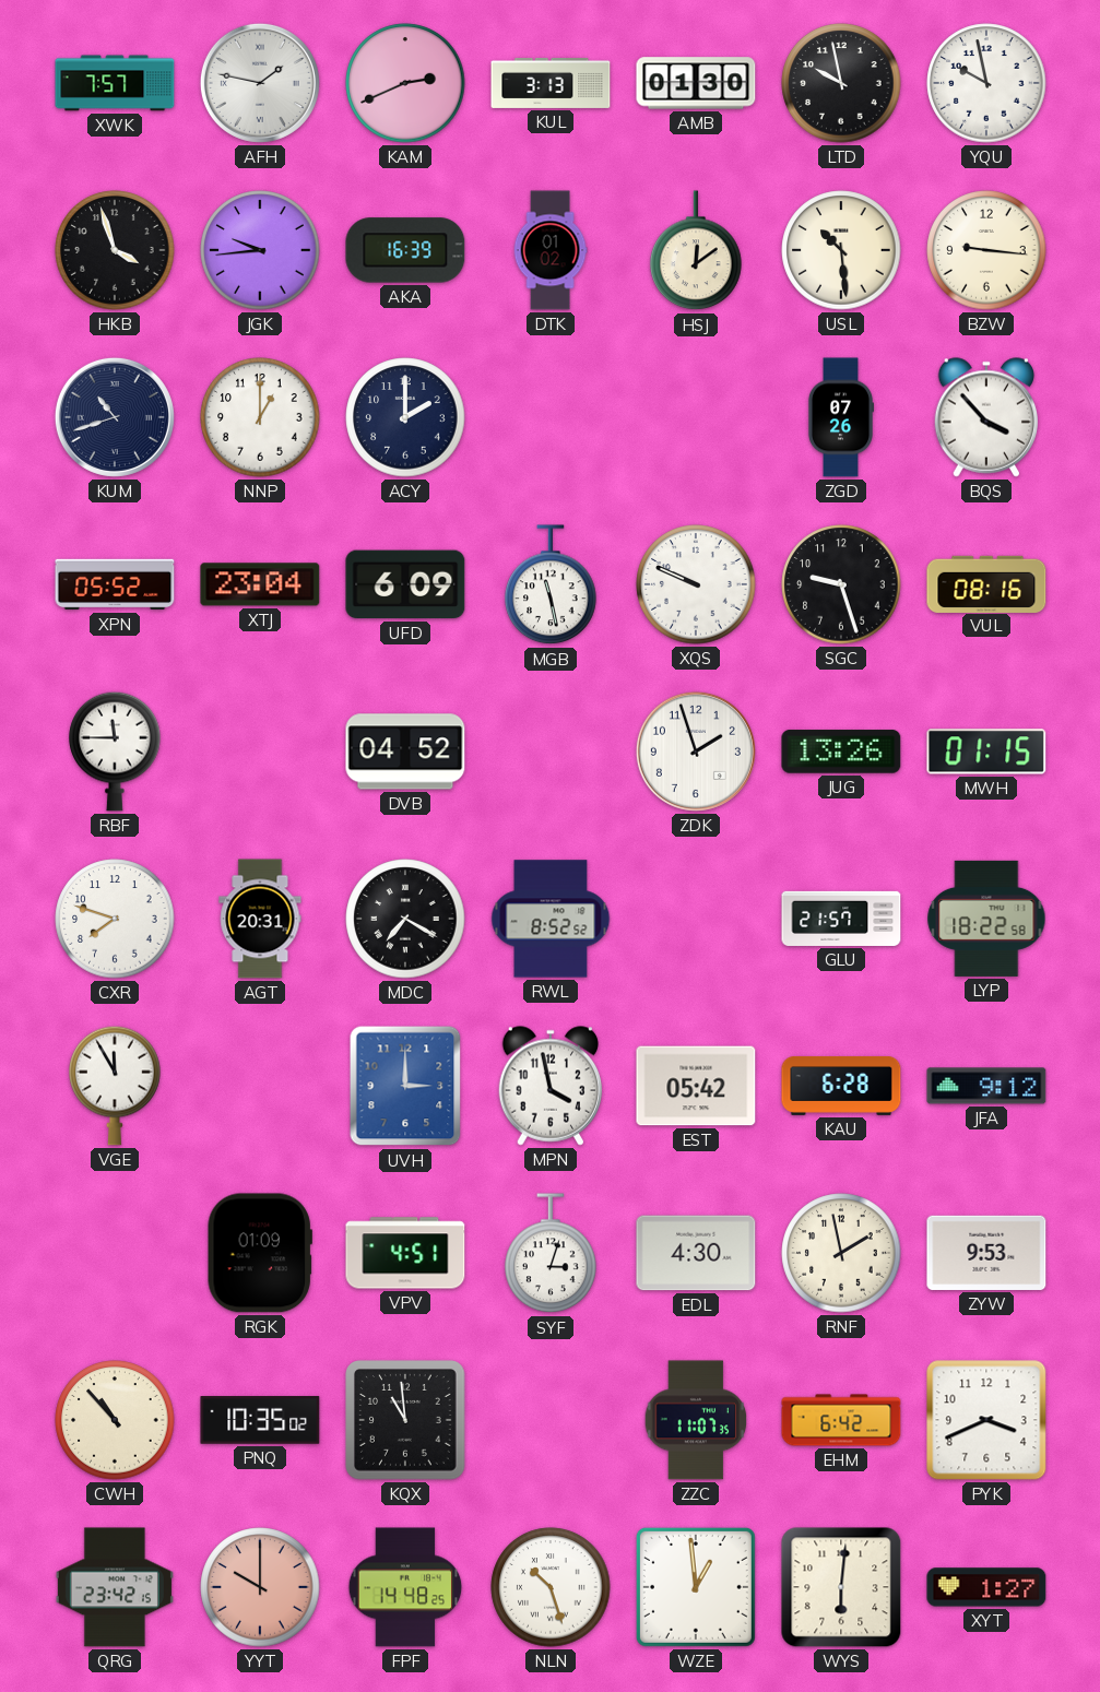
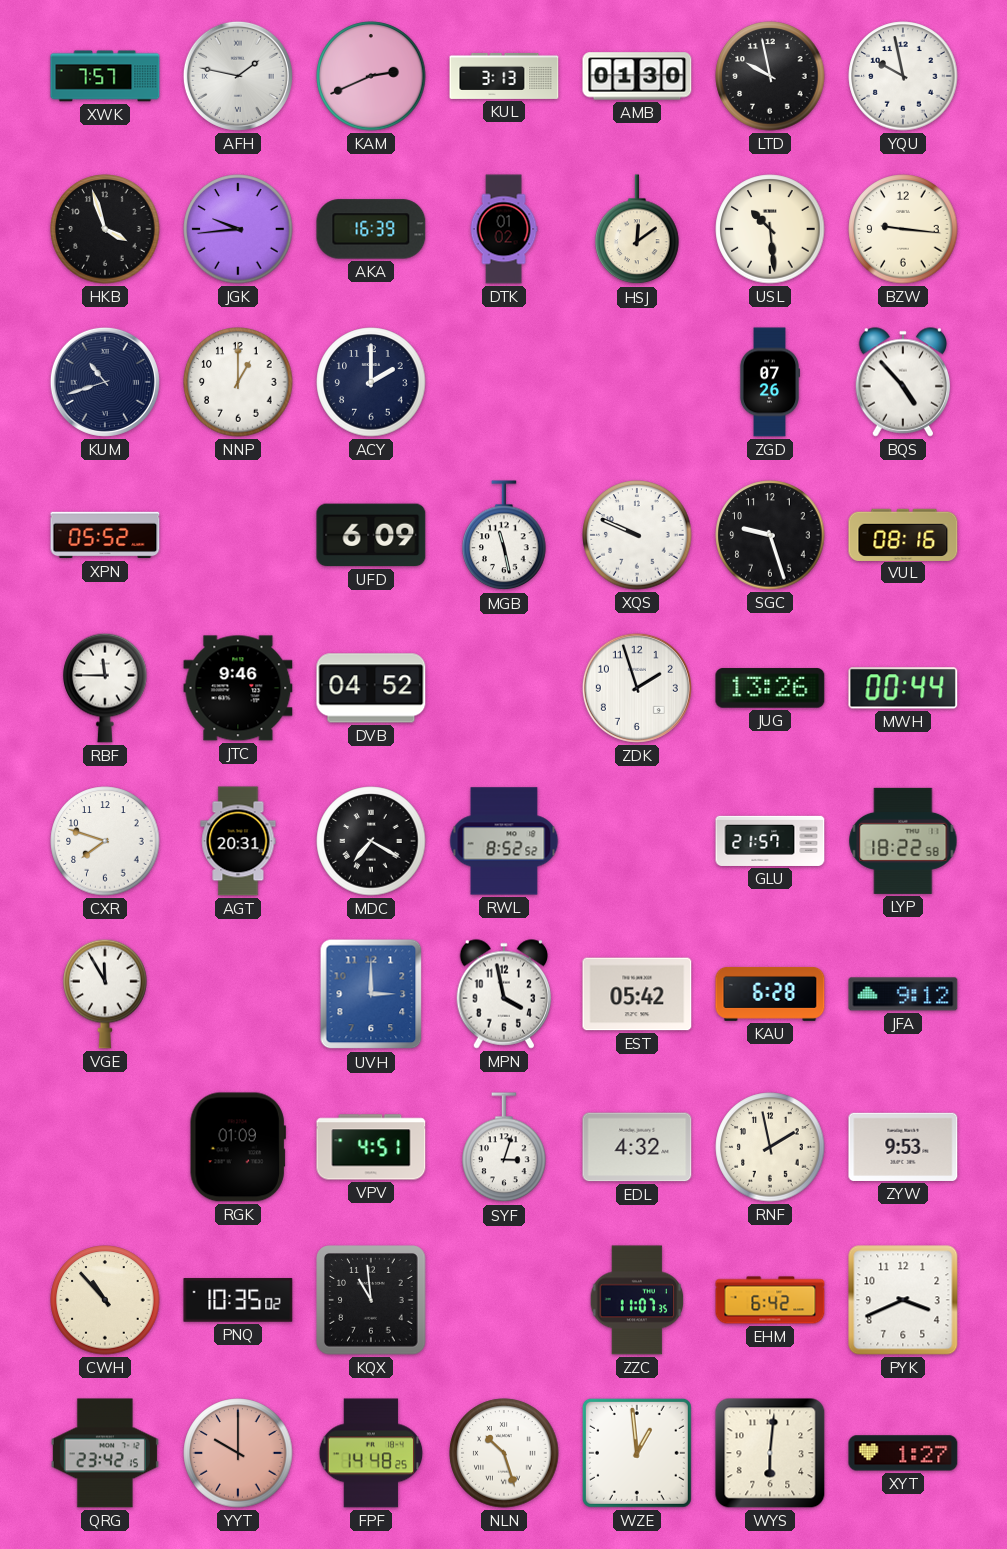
BQS: 3:53 -> 4:53
XTJ: 23:04 -> none
JTC: none -> 9:46
MWH: 01:15 -> 00:44
EDL: 4:30 -> 4:32
